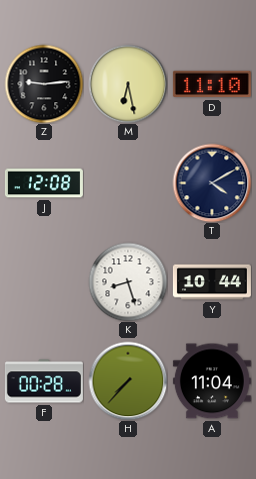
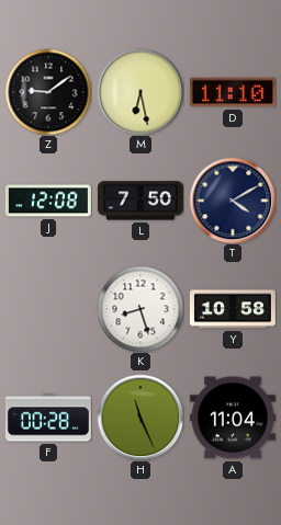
Z: 9:14 -> 9:09
L: none -> 7:50
Y: 10:44 -> 10:58
H: 7:37 -> 11:26
